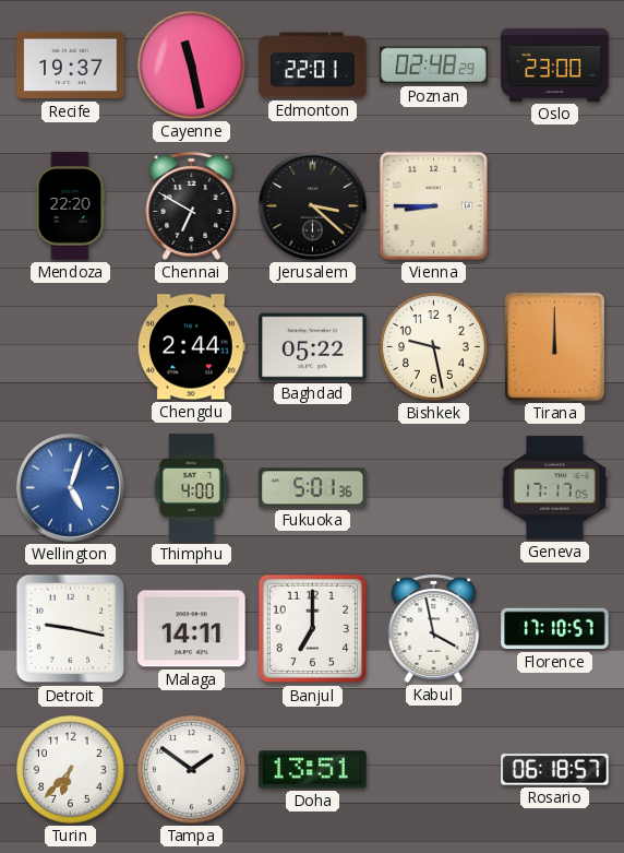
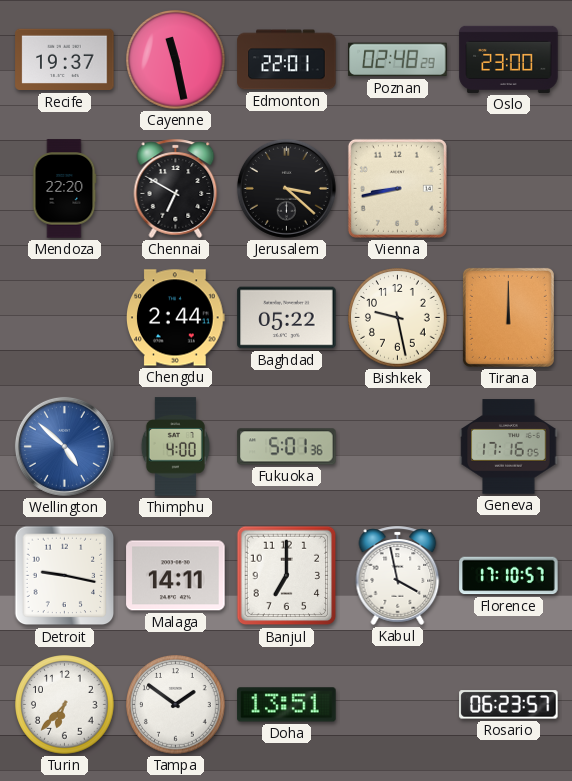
Vienna: 8:45 -> 8:43
Wellington: 5:03 -> 4:52
Geneva: 17:17 -> 17:16
Rosario: 06:18 -> 06:23
